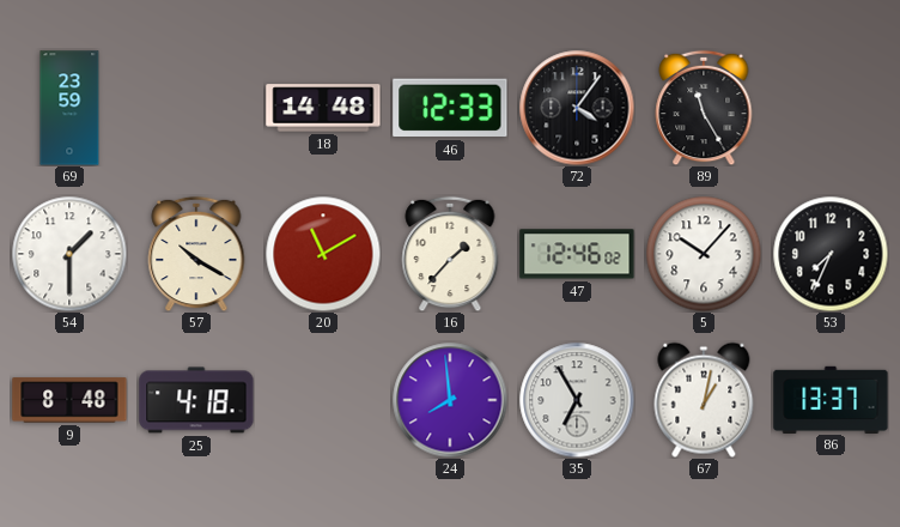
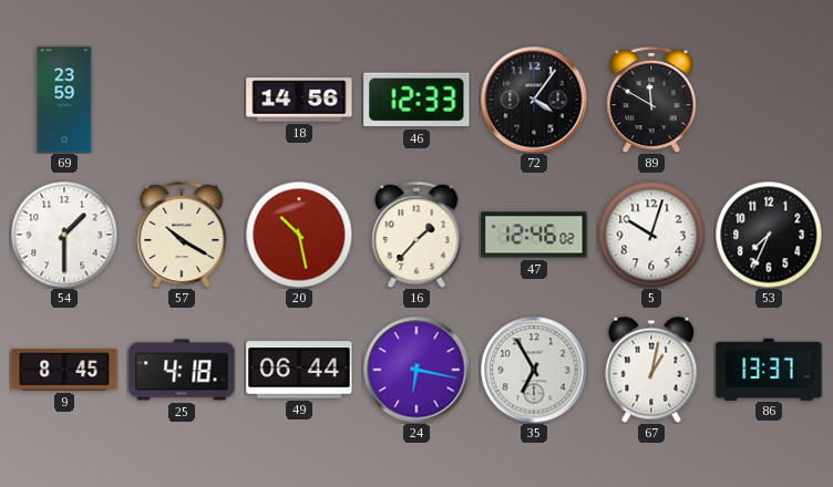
18: 14:48 -> 14:56
89: 11:25 -> 11:50
20: 11:10 -> 10:28
5: 10:07 -> 10:03
9: 8:48 -> 8:45
49: none -> 06:44
24: 7:59 -> 6:17
